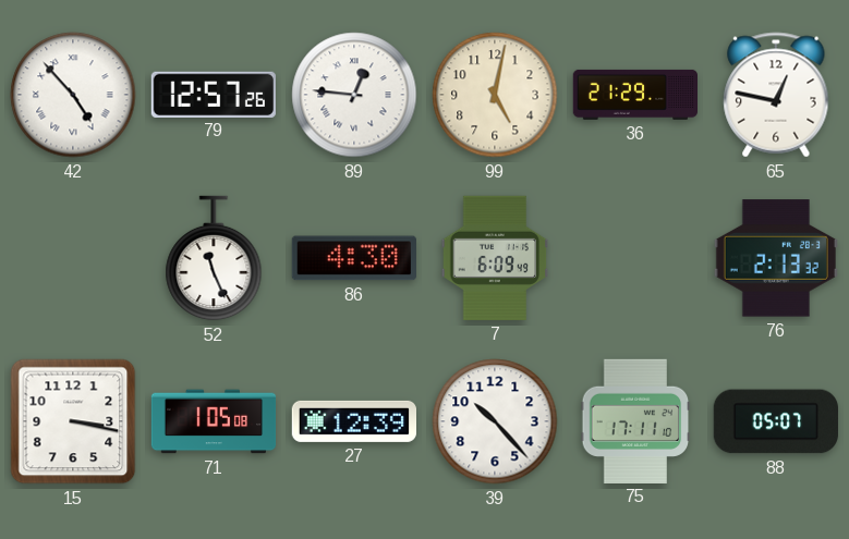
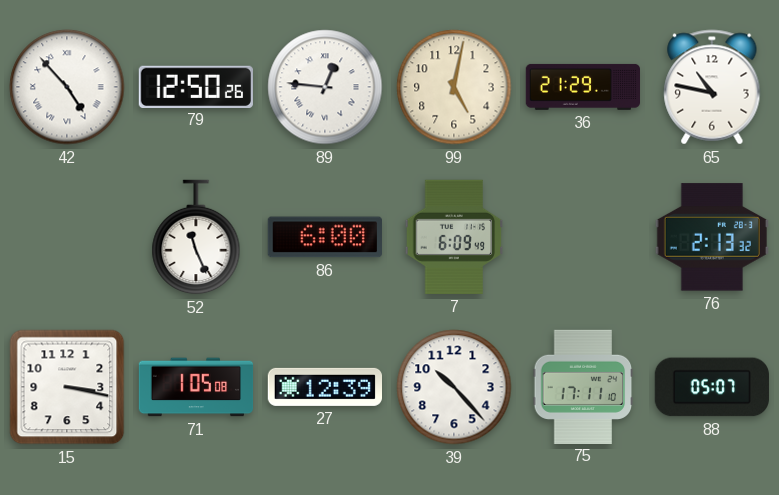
79: 12:57 -> 12:50
65: 12:47 -> 10:47
86: 4:30 -> 6:00
